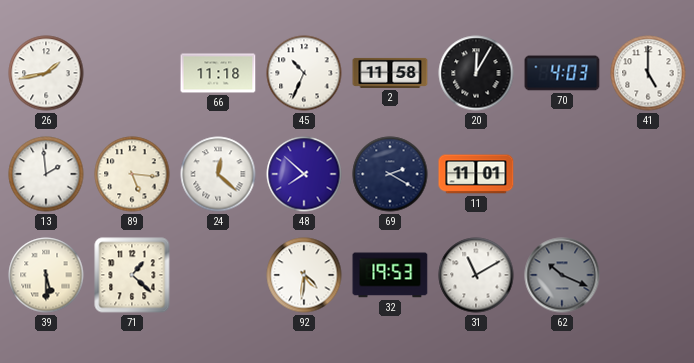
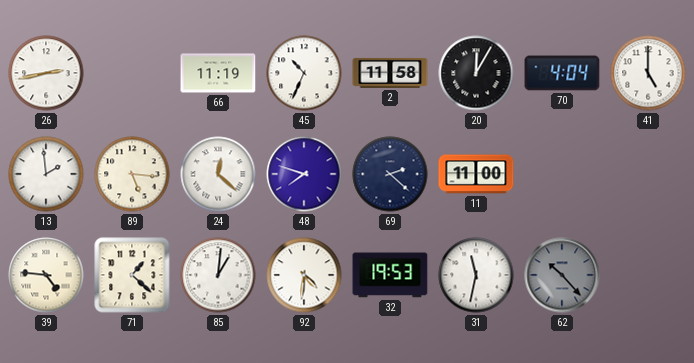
26: 1:43 -> 2:43
66: 11:18 -> 11:19
70: 4:03 -> 4:04
48: 7:52 -> 7:48
69: 2:20 -> 2:22
11: 11:01 -> 11:00
39: 5:30 -> 4:46
85: none -> 1:01
31: 11:10 -> 11:32
62: 10:19 -> 10:23
